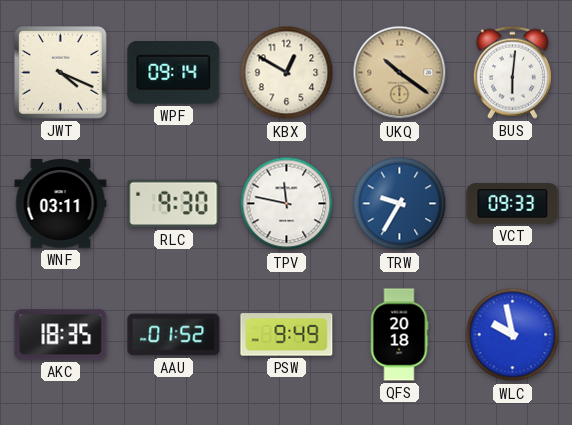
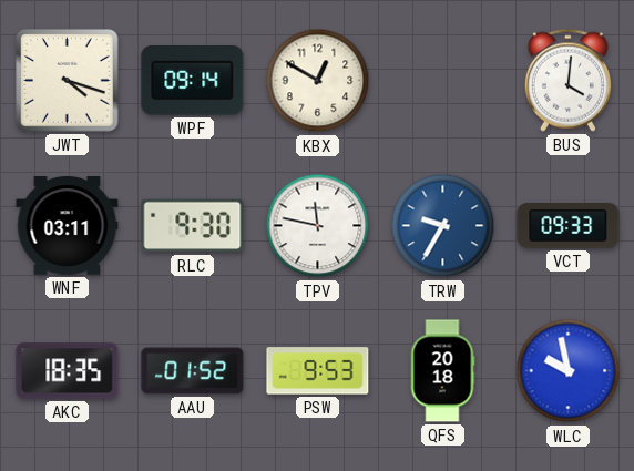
JWT: 4:19 -> 4:18
UKQ: 10:21 -> none
BUS: 6:01 -> 4:01
PSW: 9:49 -> 9:53
